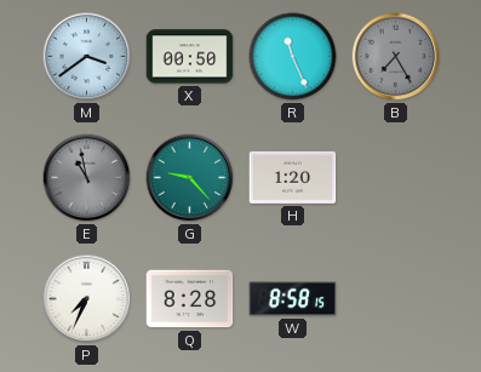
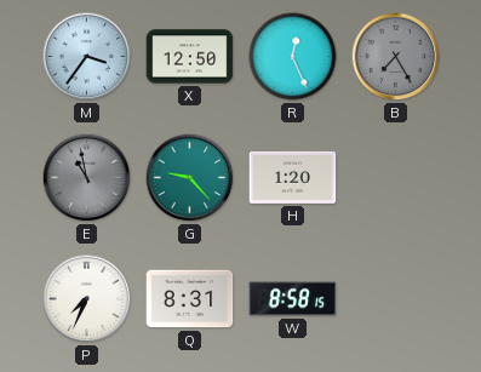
M: 3:39 -> 3:36
X: 00:50 -> 12:50
R: 11:26 -> 12:26
Q: 8:28 -> 8:31
